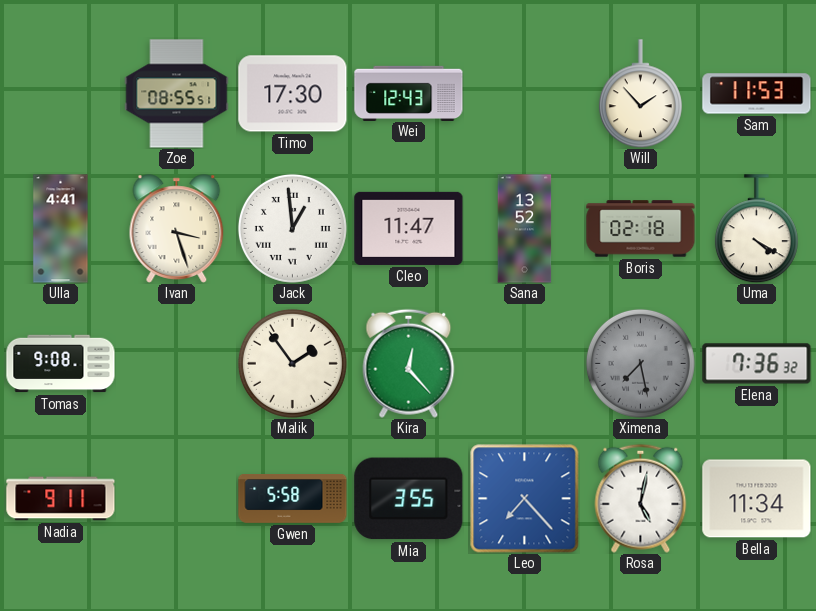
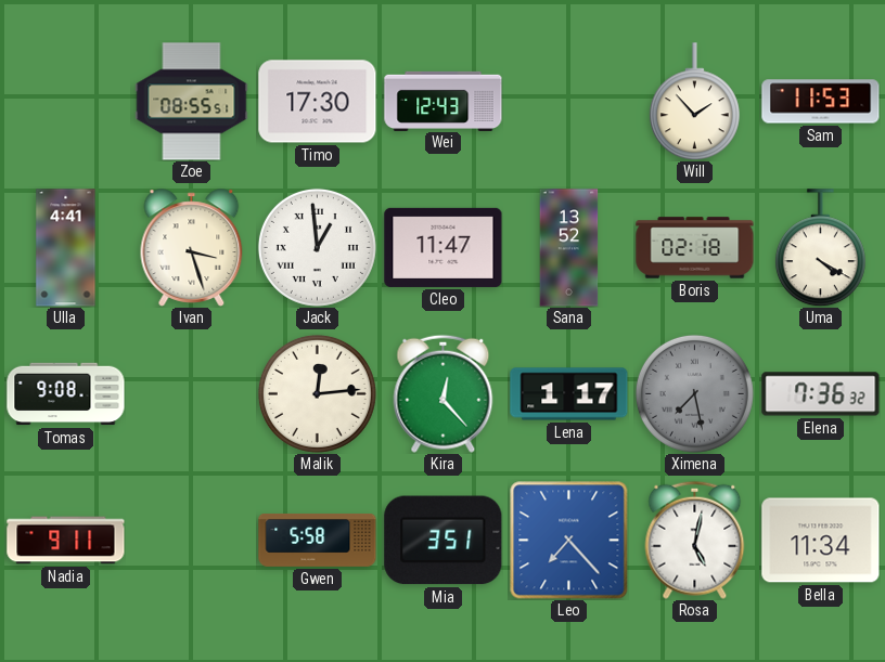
Malik: 1:54 -> 12:14
Lena: none -> 1:17
Mia: 3:55 -> 3:51
